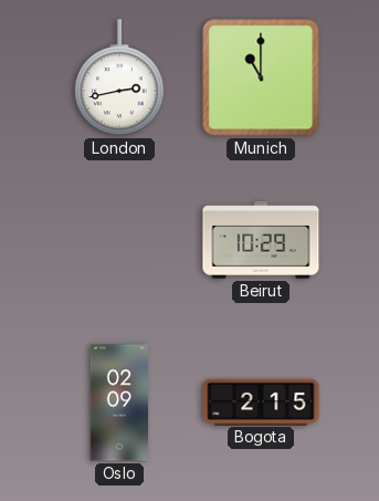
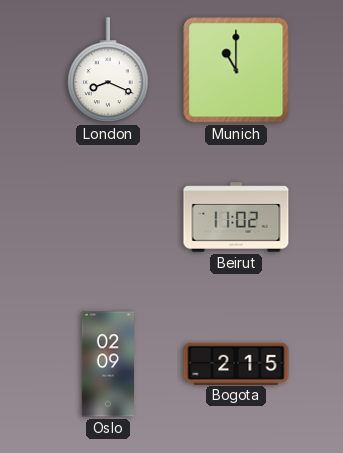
London: 2:43 -> 8:19
Beirut: 10:29 -> 11:02
